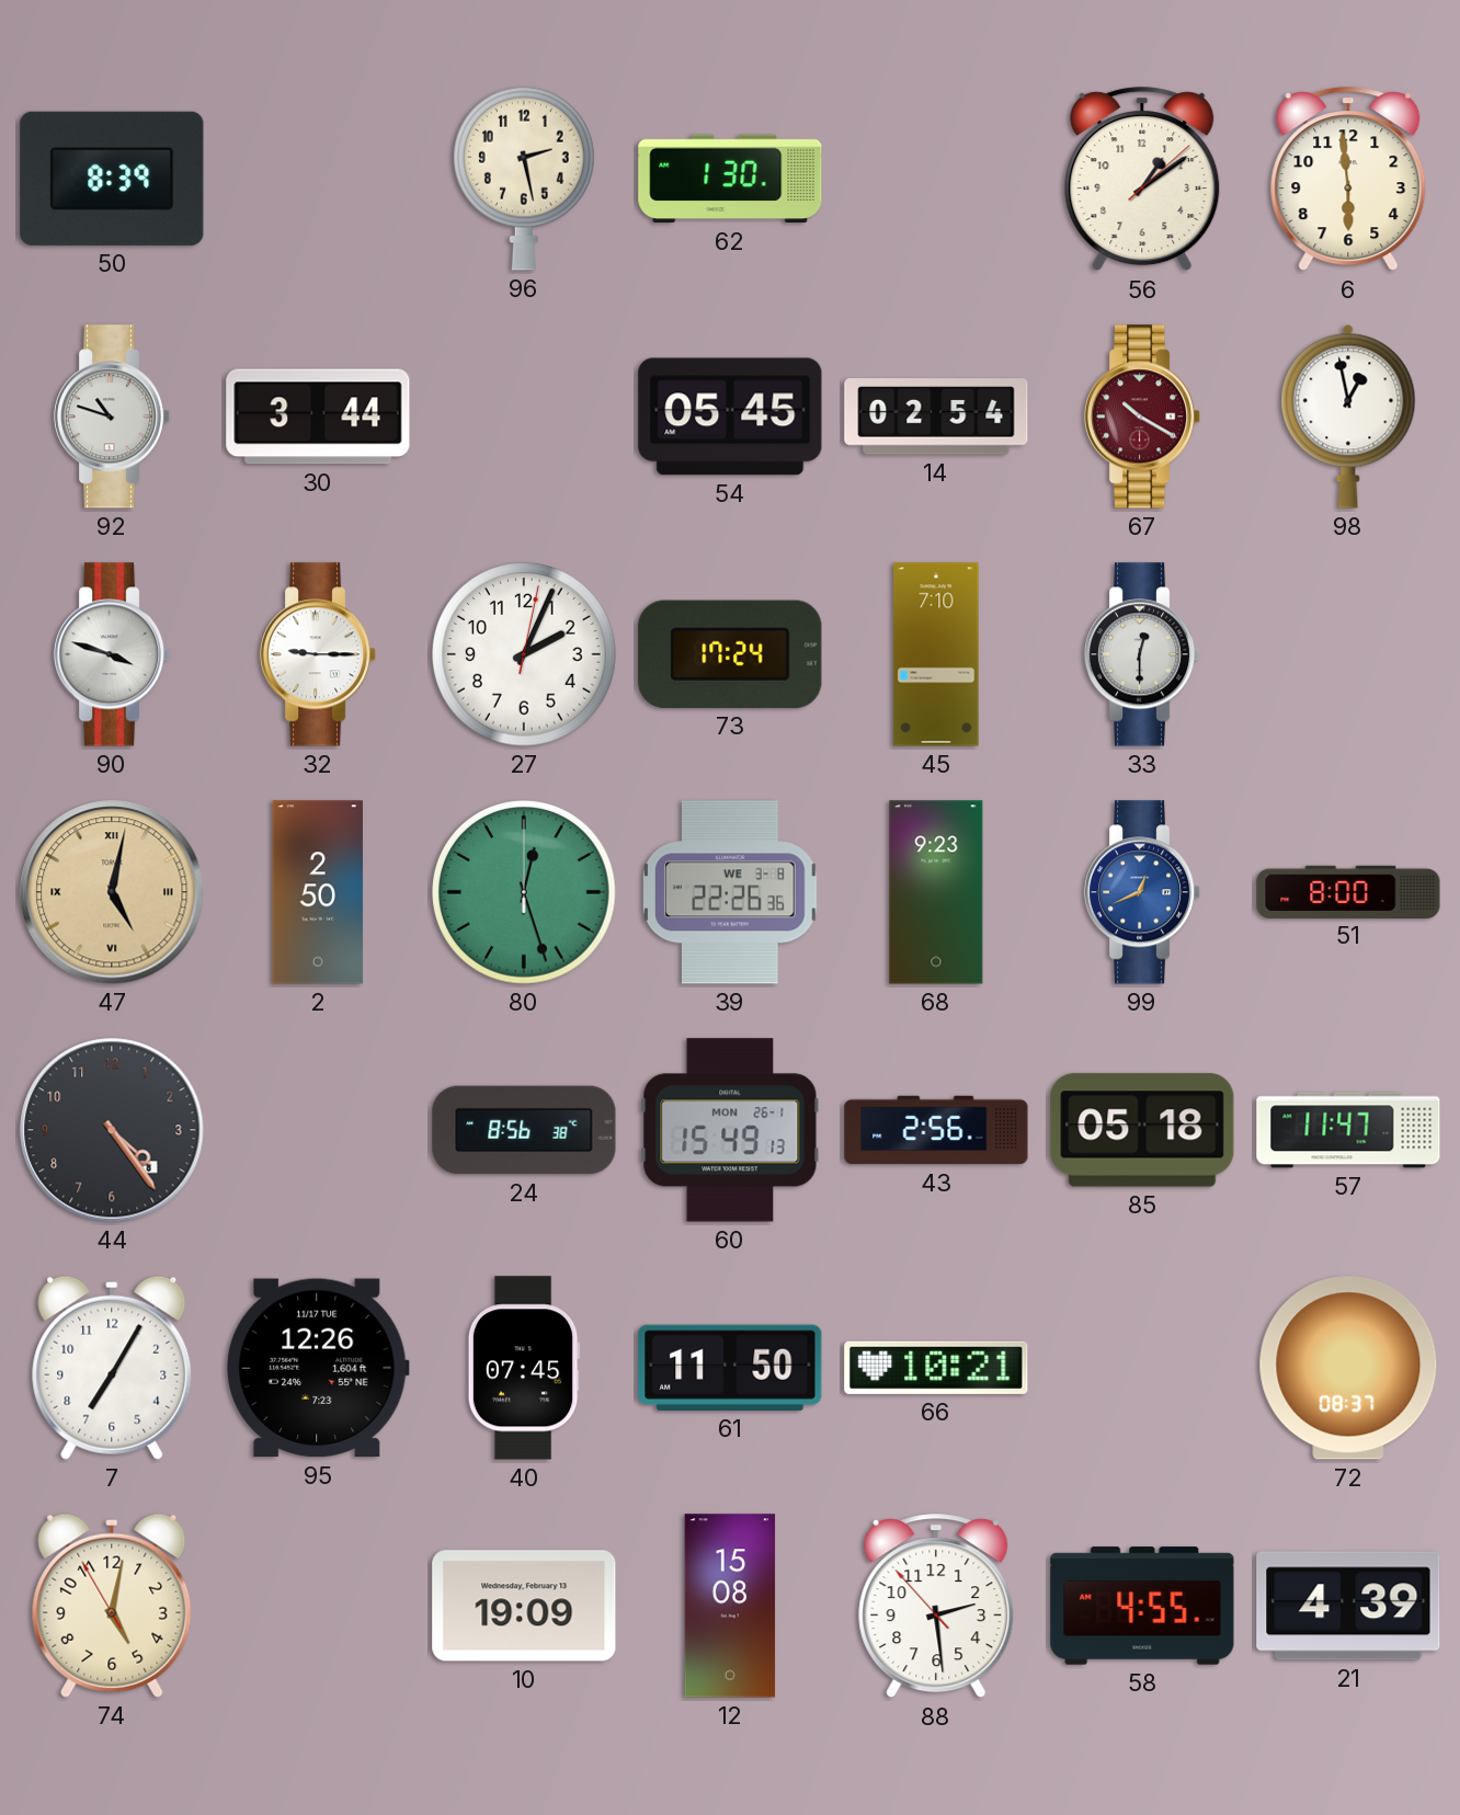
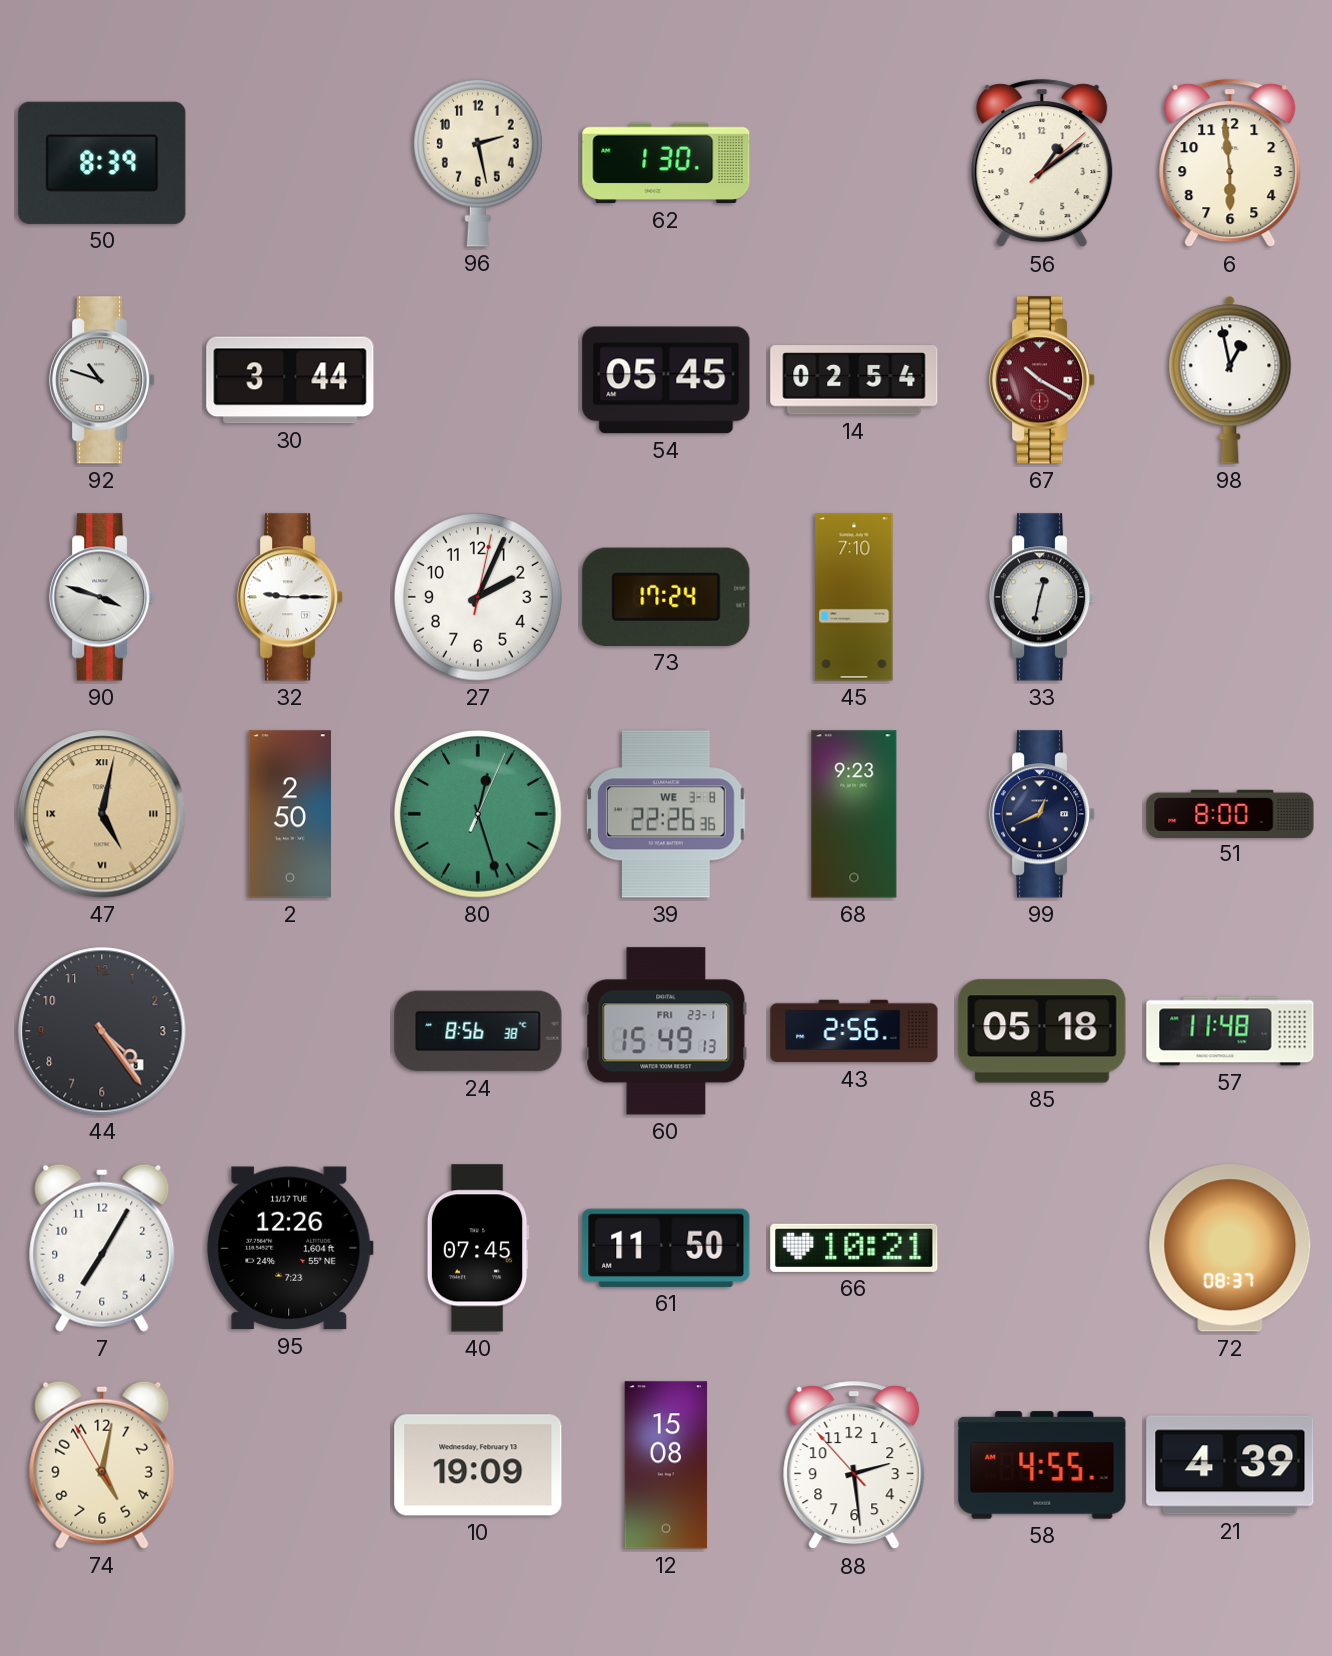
33: 12:30 -> 12:32
80: 12:27:00 -> 12:27:04
99 dial: blue -> navy
60 date: MON 26-1 -> FRI 23-1
57: 11:47 -> 11:48
